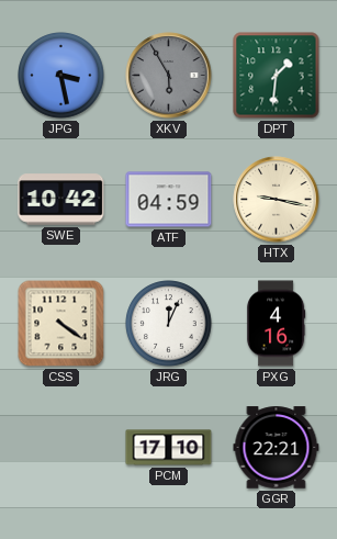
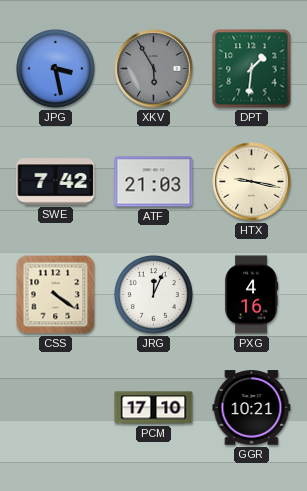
SWE: 10:42 -> 7:42
ATF: 04:59 -> 21:03
GGR: 22:21 -> 10:21
